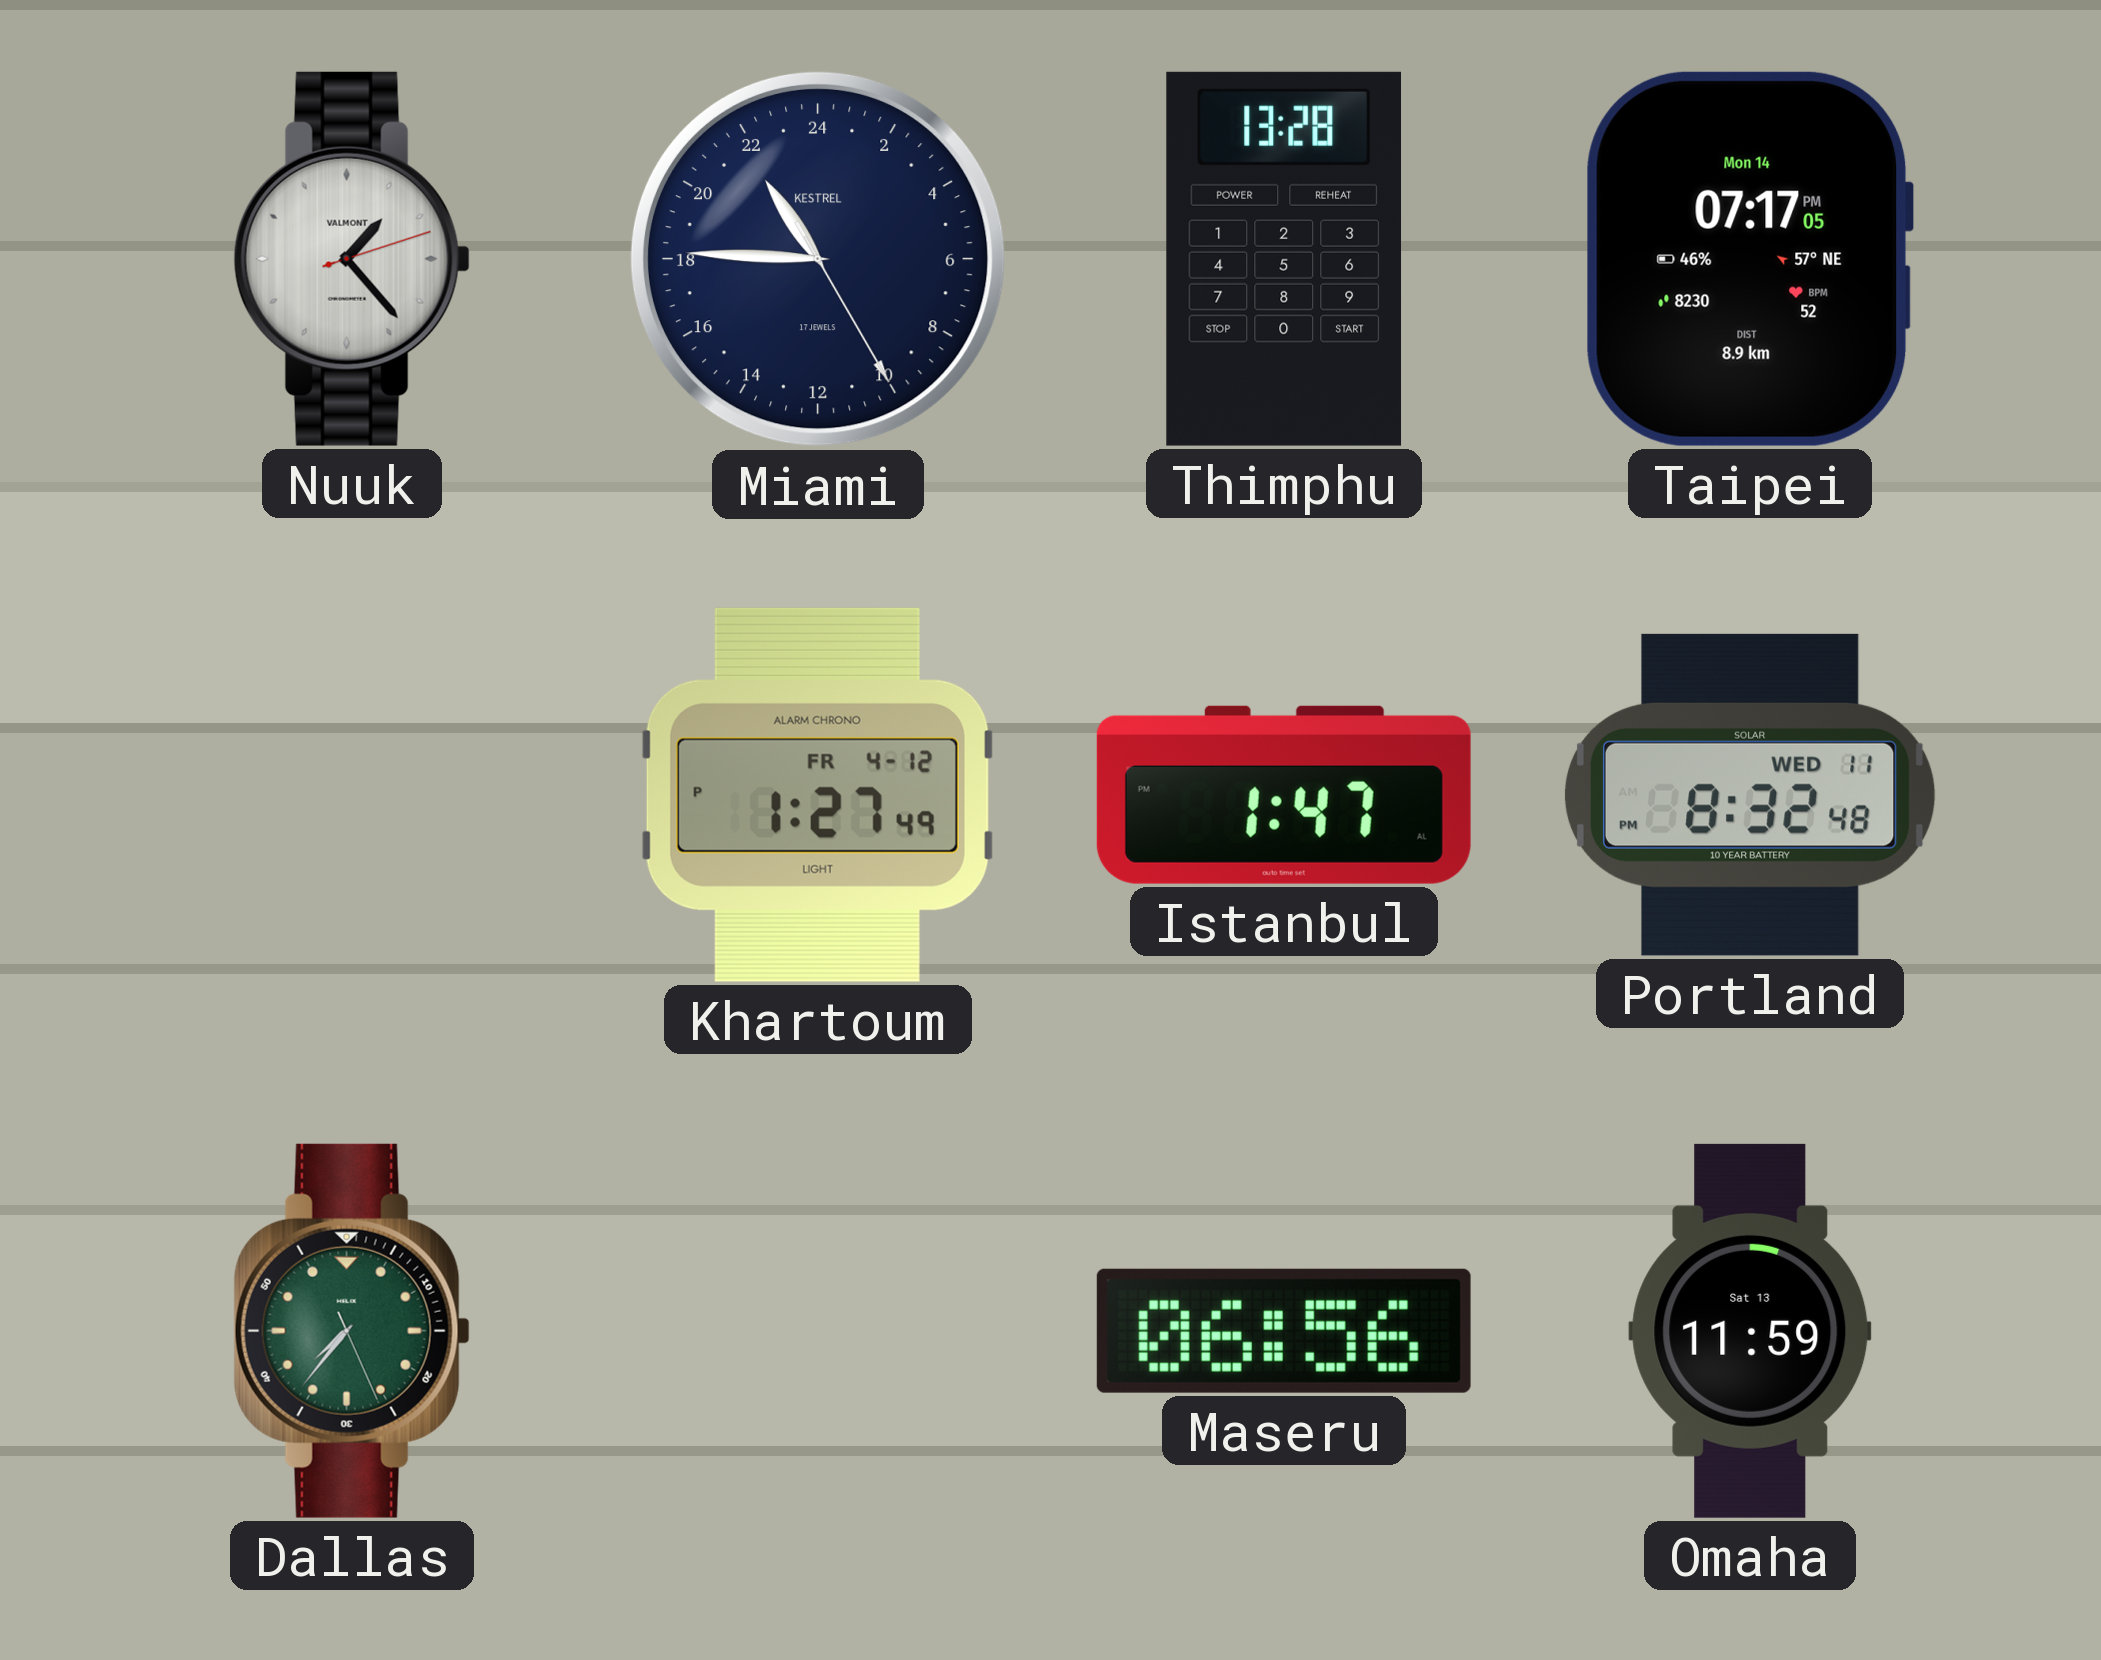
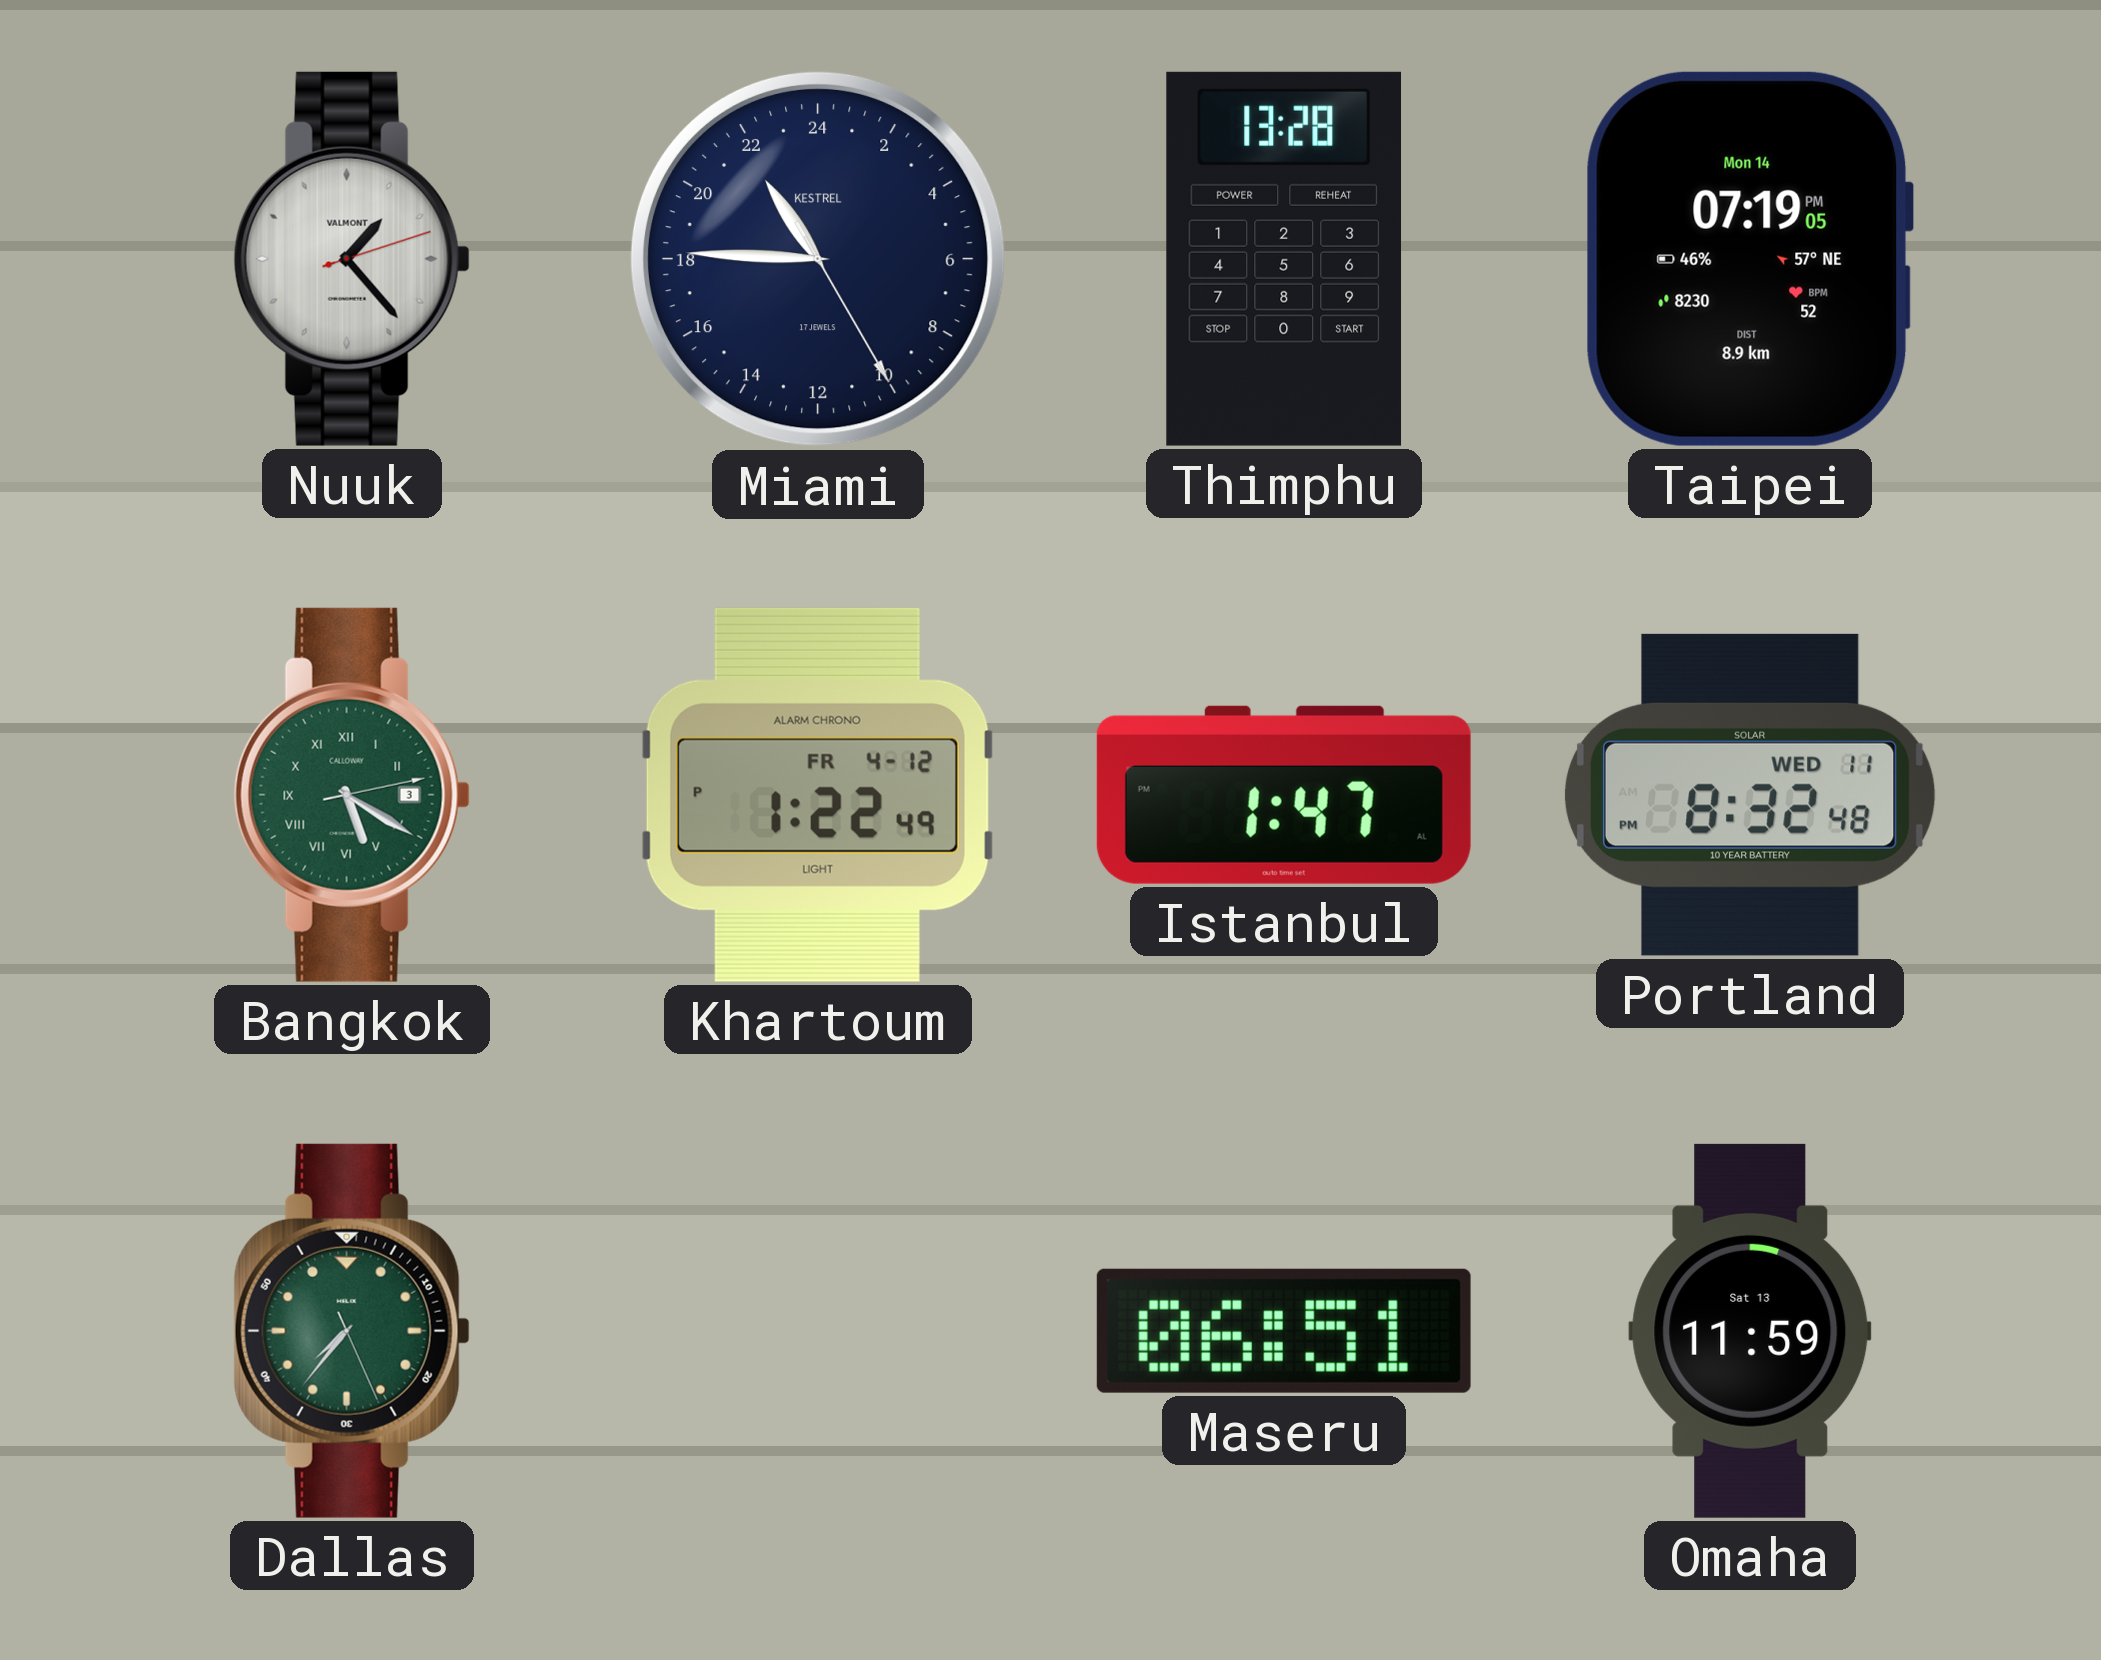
Taipei: 07:17 -> 07:19
Bangkok: none -> 5:20
Khartoum: 1:27 -> 1:22
Maseru: 06:56 -> 06:51
